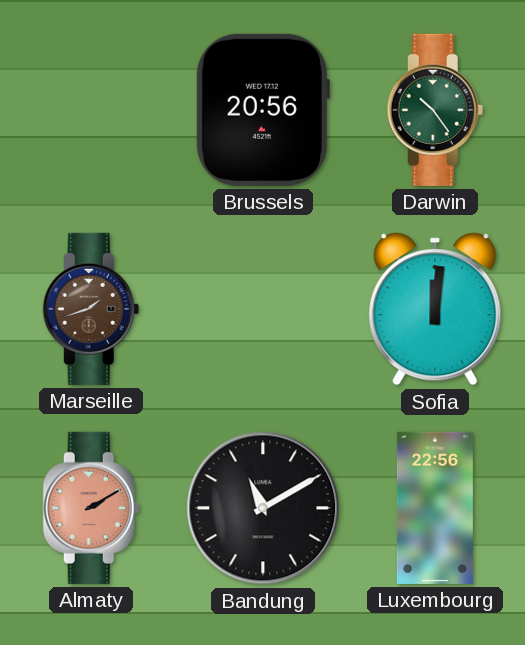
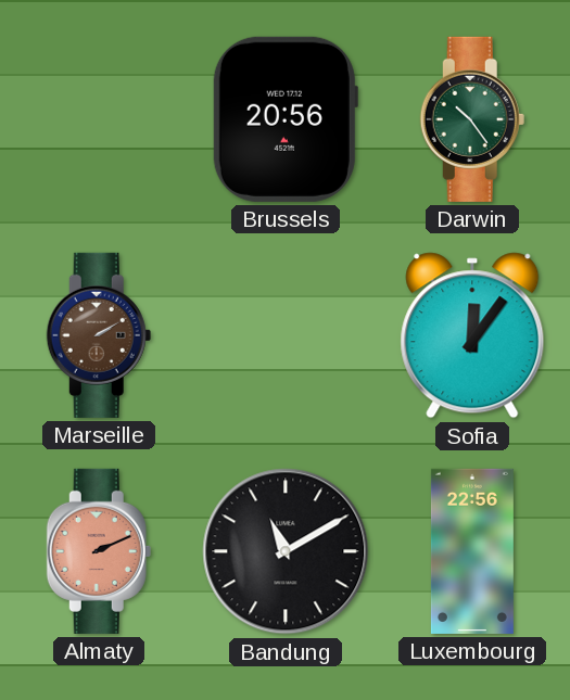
Marseille: 1:42 -> 2:10
Sofia: 12:01 -> 12:06
Almaty: 2:10 -> 2:11
